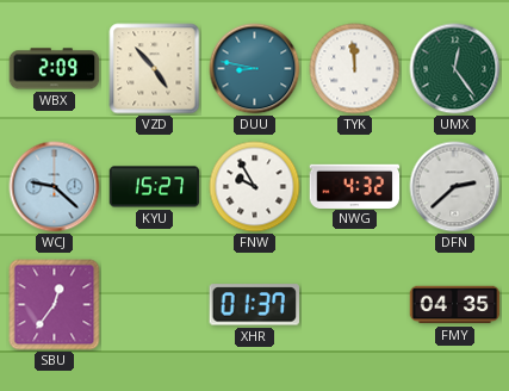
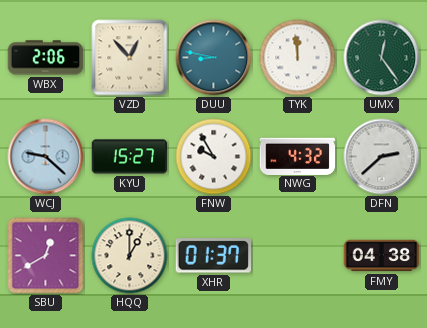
WBX: 2:09 -> 2:06
VZD: 4:53 -> 12:53
SBU: 12:36 -> 12:40
HQQ: none -> 1:00
FMY: 04:35 -> 04:38
